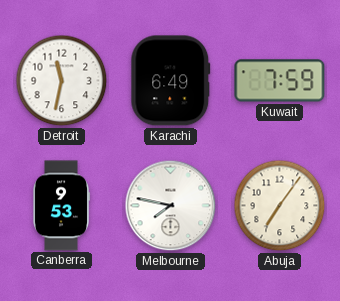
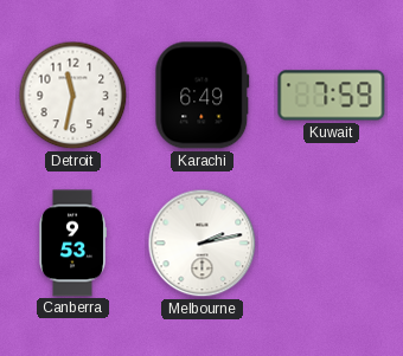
Melbourne: 7:47 -> 2:13
Abuja: 7:06 -> none
